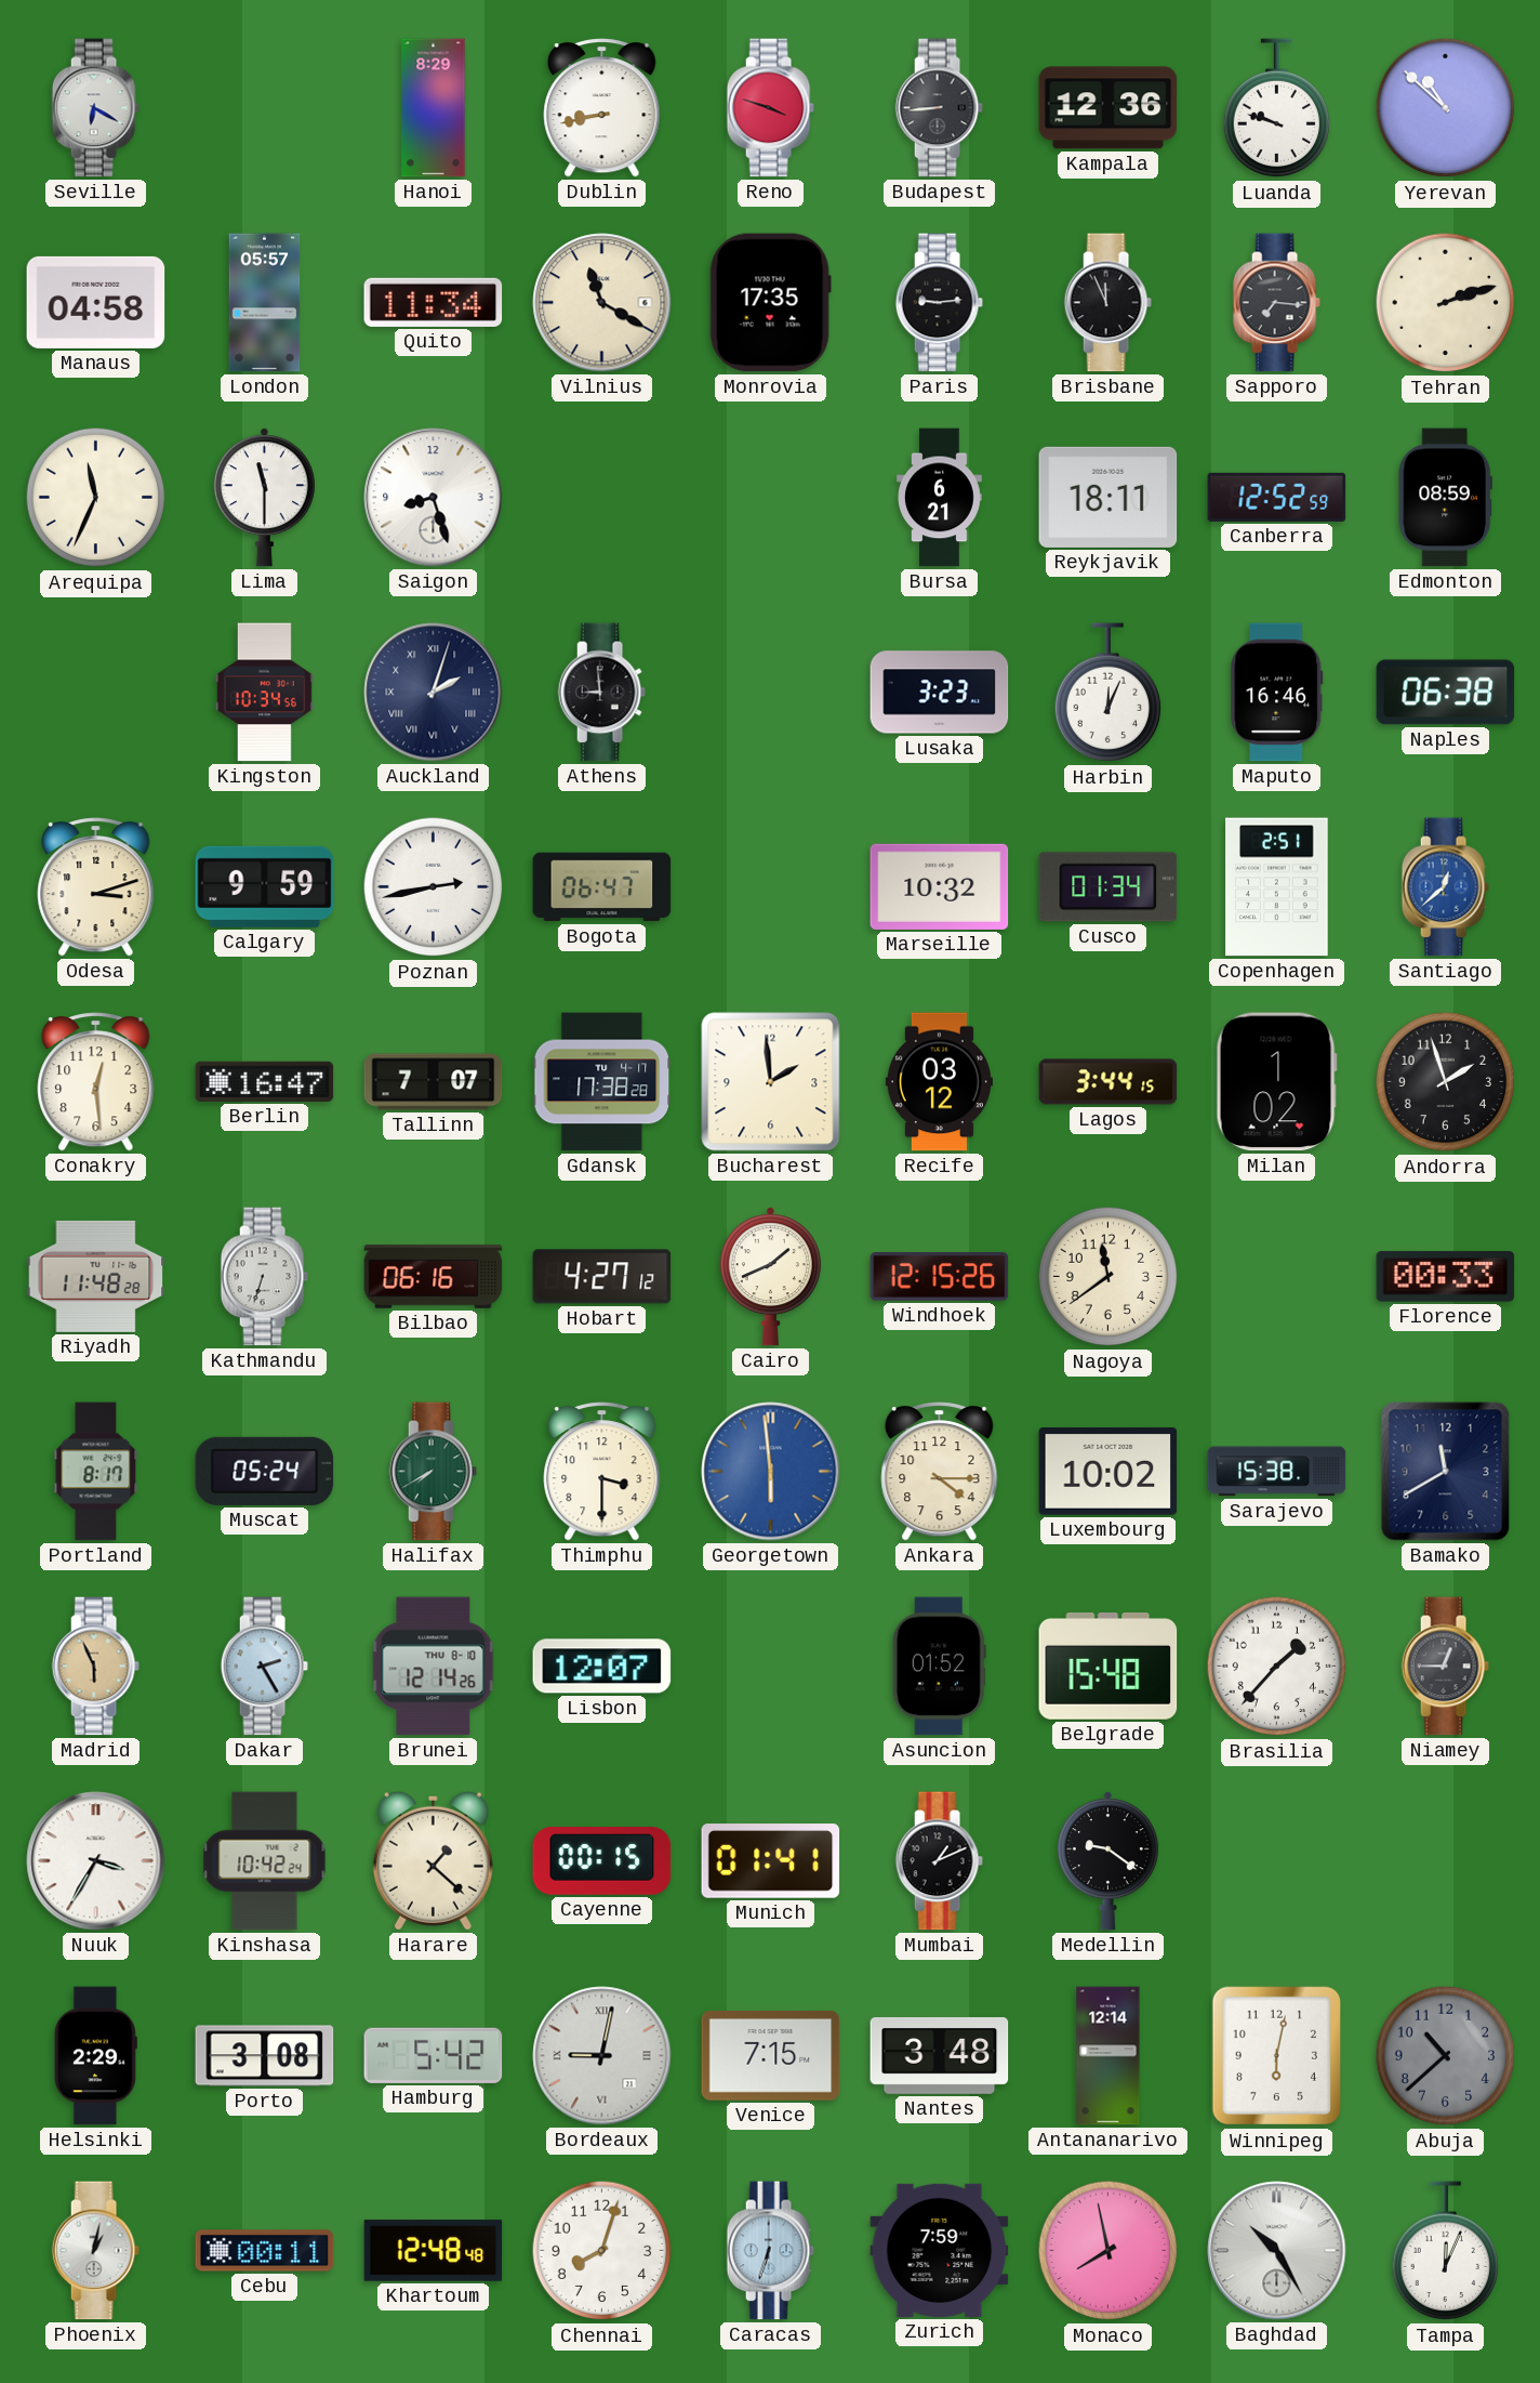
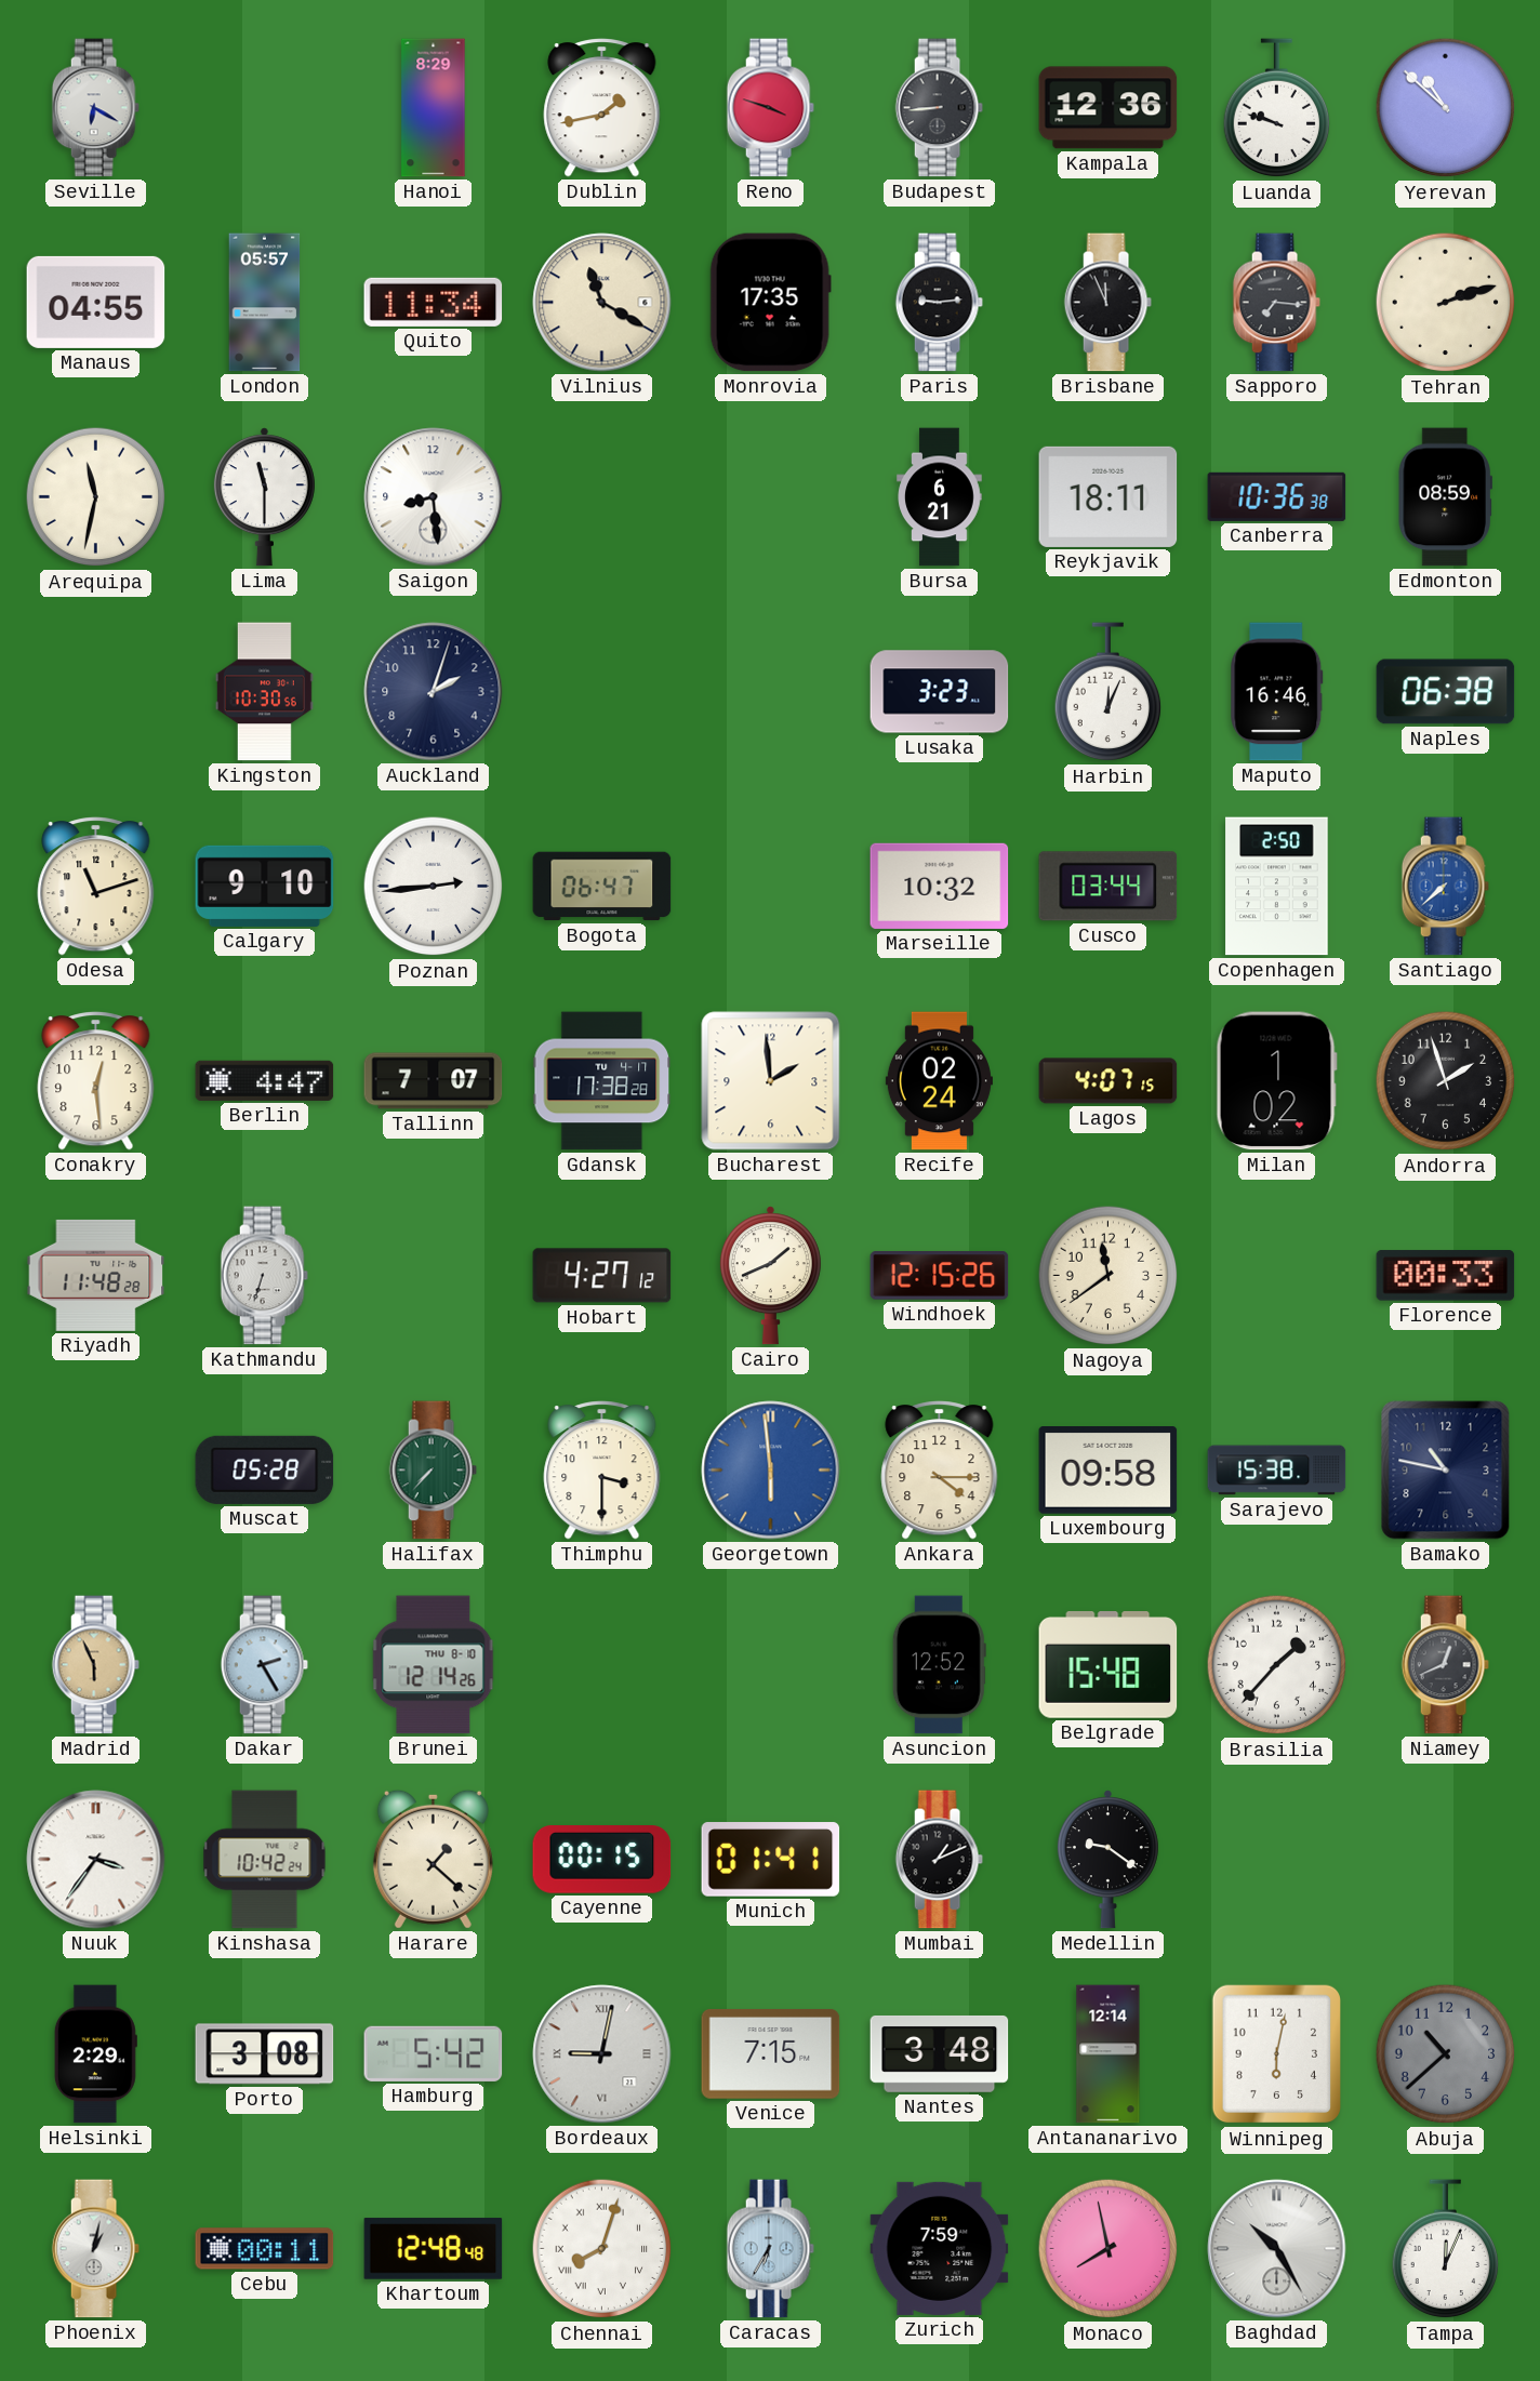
Dublin: 8:43 -> 1:43
Manaus: 04:58 -> 04:55
Arequipa: 11:34 -> 11:32
Saigon: 8:27 -> 8:29
Canberra: 12:52 -> 10:36
Kingston: 10:34 -> 10:30
Auckland numerals: Roman -> Arabic
Athens: 8:59 -> none
Odesa: 3:12 -> 11:12
Calgary: 9:59 -> 9:10
Poznan: 2:43 -> 2:44
Cusco: 01:34 -> 03:44
Copenhagen: 2:51 -> 2:50
Santiago: 12:38 -> 7:38
Berlin: 16:47 -> 4:47
Recife: 03:12 -> 02:24
Lagos: 3:44 -> 4:07
Bilbao: 06:16 -> none
Portland: 8:17 -> none
Muscat: 05:24 -> 05:28
Halifax: 7:40 -> 7:37
Luxembourg: 10:02 -> 09:58
Bamako: 11:40 -> 10:47
Lisbon: 12:07 -> none
Asuncion: 01:52 -> 12:52
Niamey: 12:45 -> 12:41
Nuuk: 3:35 -> 3:36
Chennai numerals: Arabic -> Roman
Caracas: 6:33 -> 6:35
